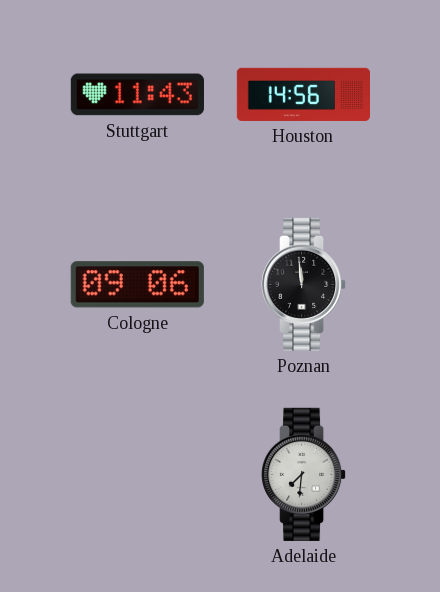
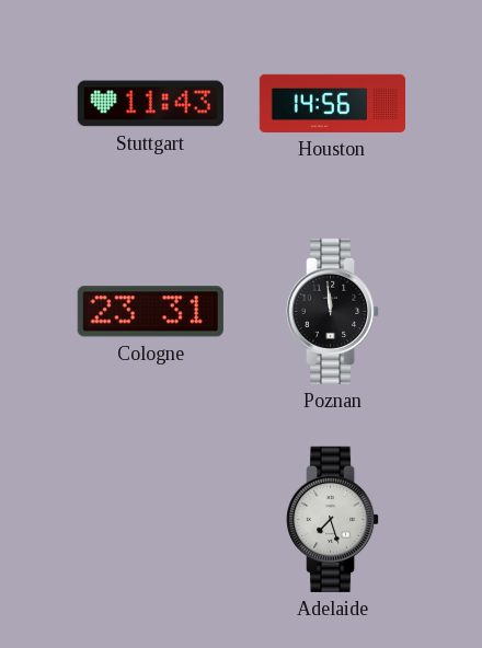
Cologne: 09:06 -> 23:31
Adelaide: 7:31 -> 7:27
